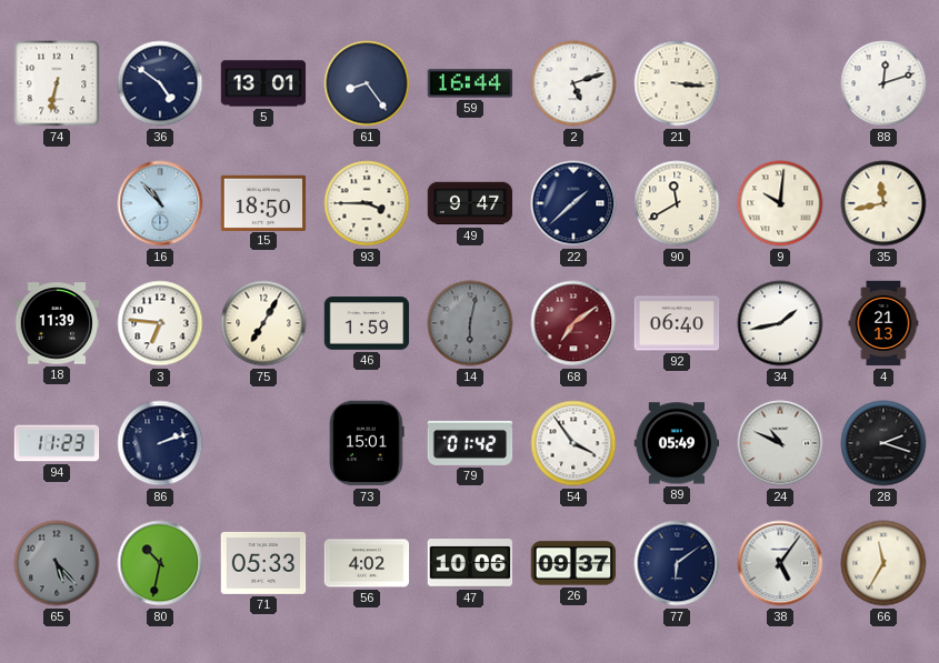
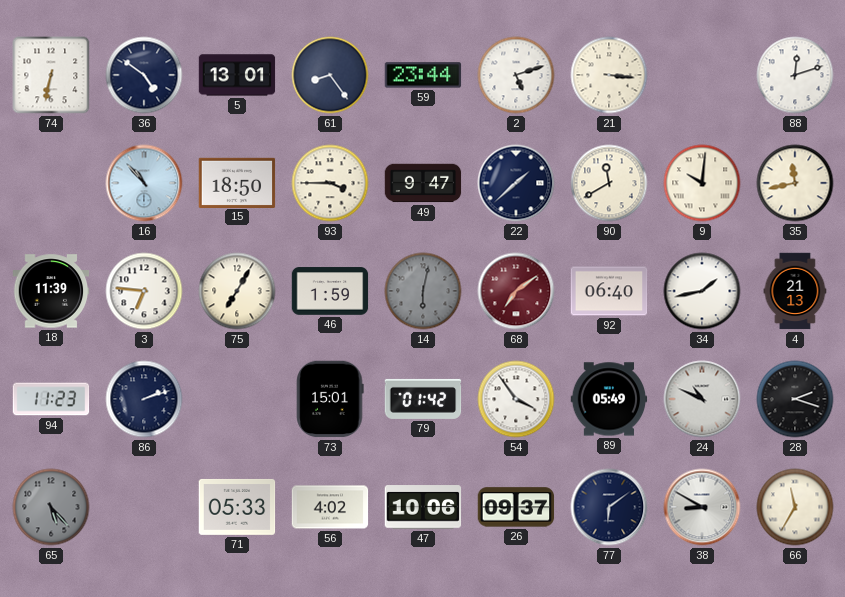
59: 16:44 -> 23:44
80: 10:32 -> none
38: 5:06 -> 8:50
